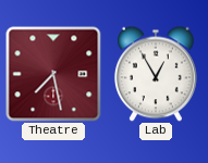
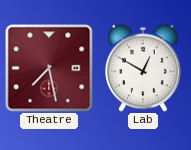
Lab: 12:55 -> 12:50
